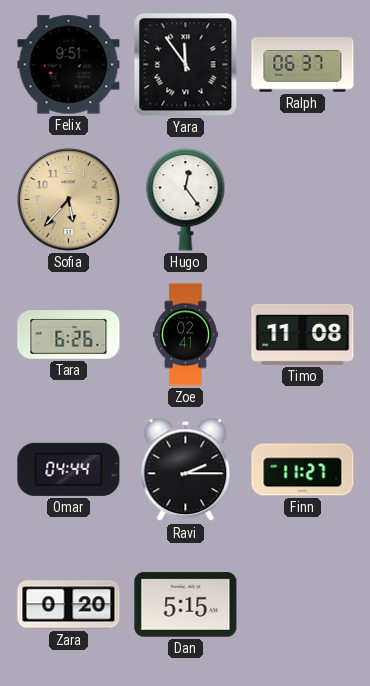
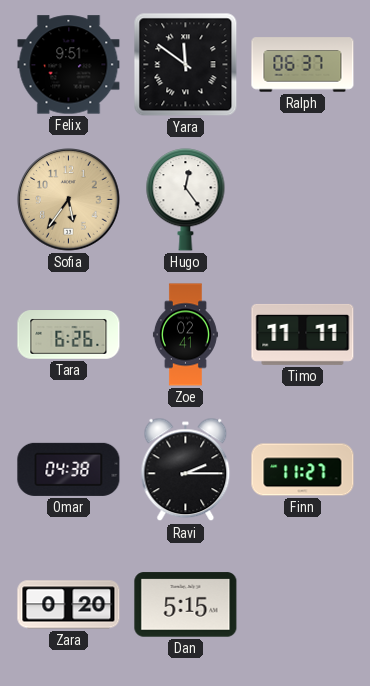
Yara: 11:54 -> 11:51
Sofia: 5:37 -> 5:36
Timo: 11:08 -> 11:11
Omar: 04:44 -> 04:38
